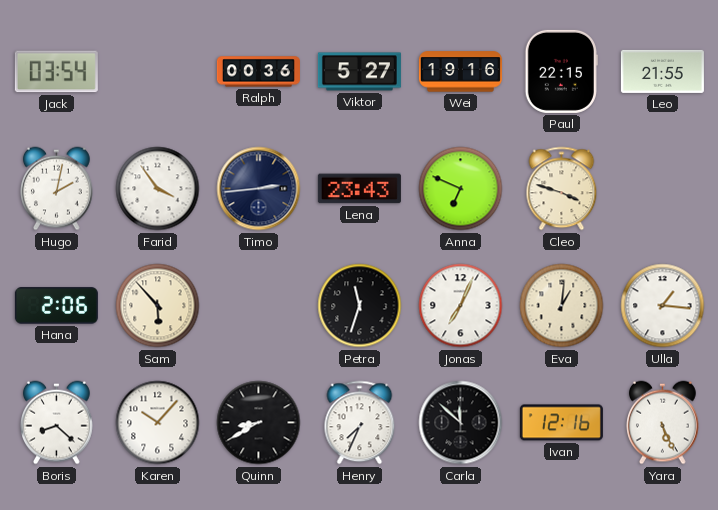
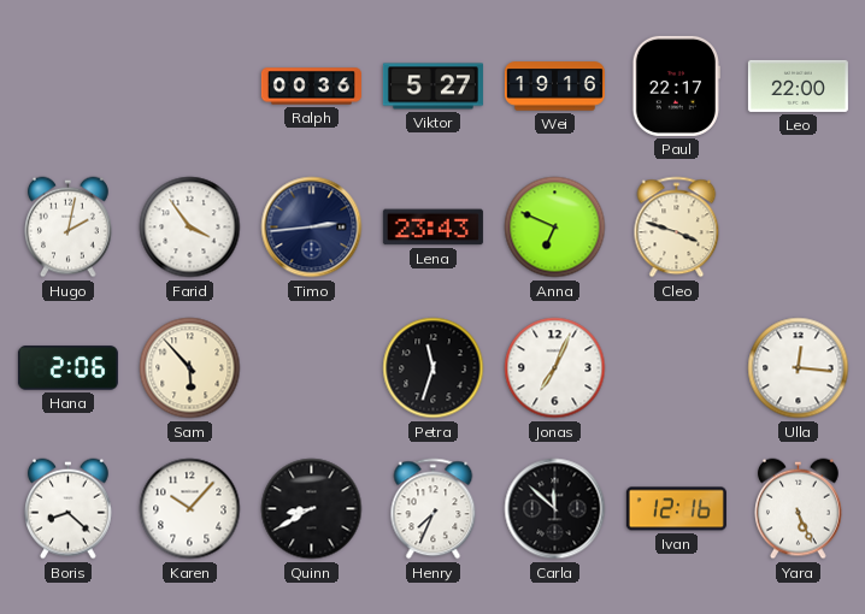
Jack: 03:54 -> none
Paul: 22:15 -> 22:17
Leo: 21:55 -> 22:00
Eva: 1:01 -> none
Ulla: 1:16 -> 12:16
